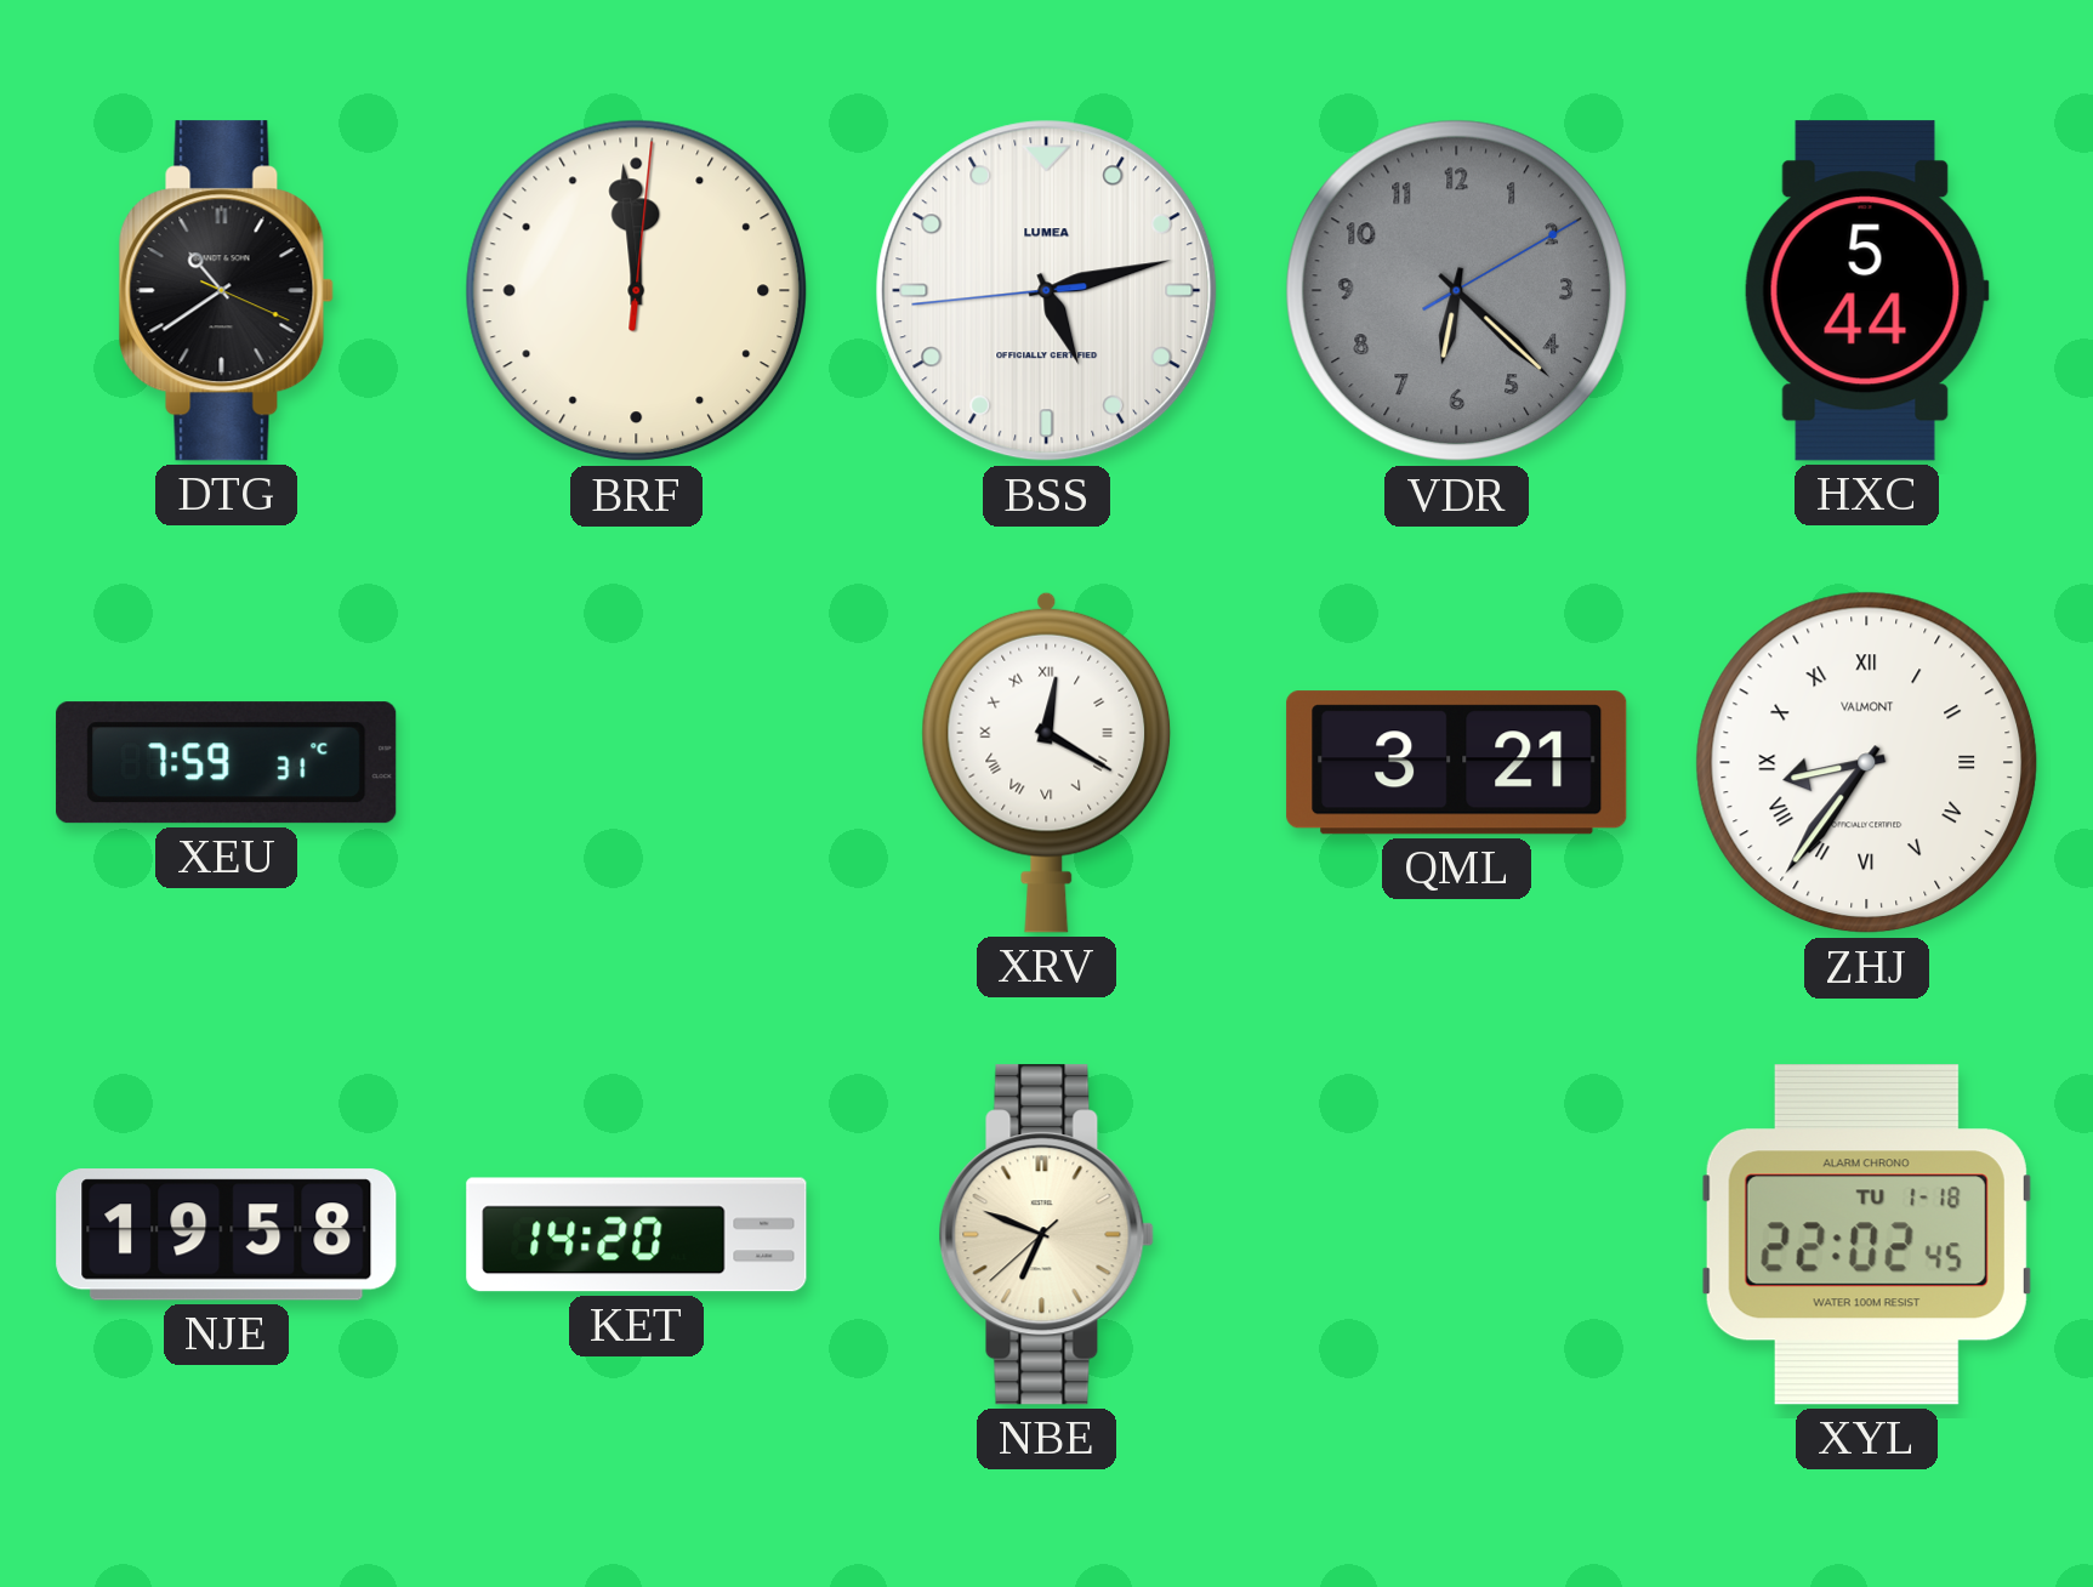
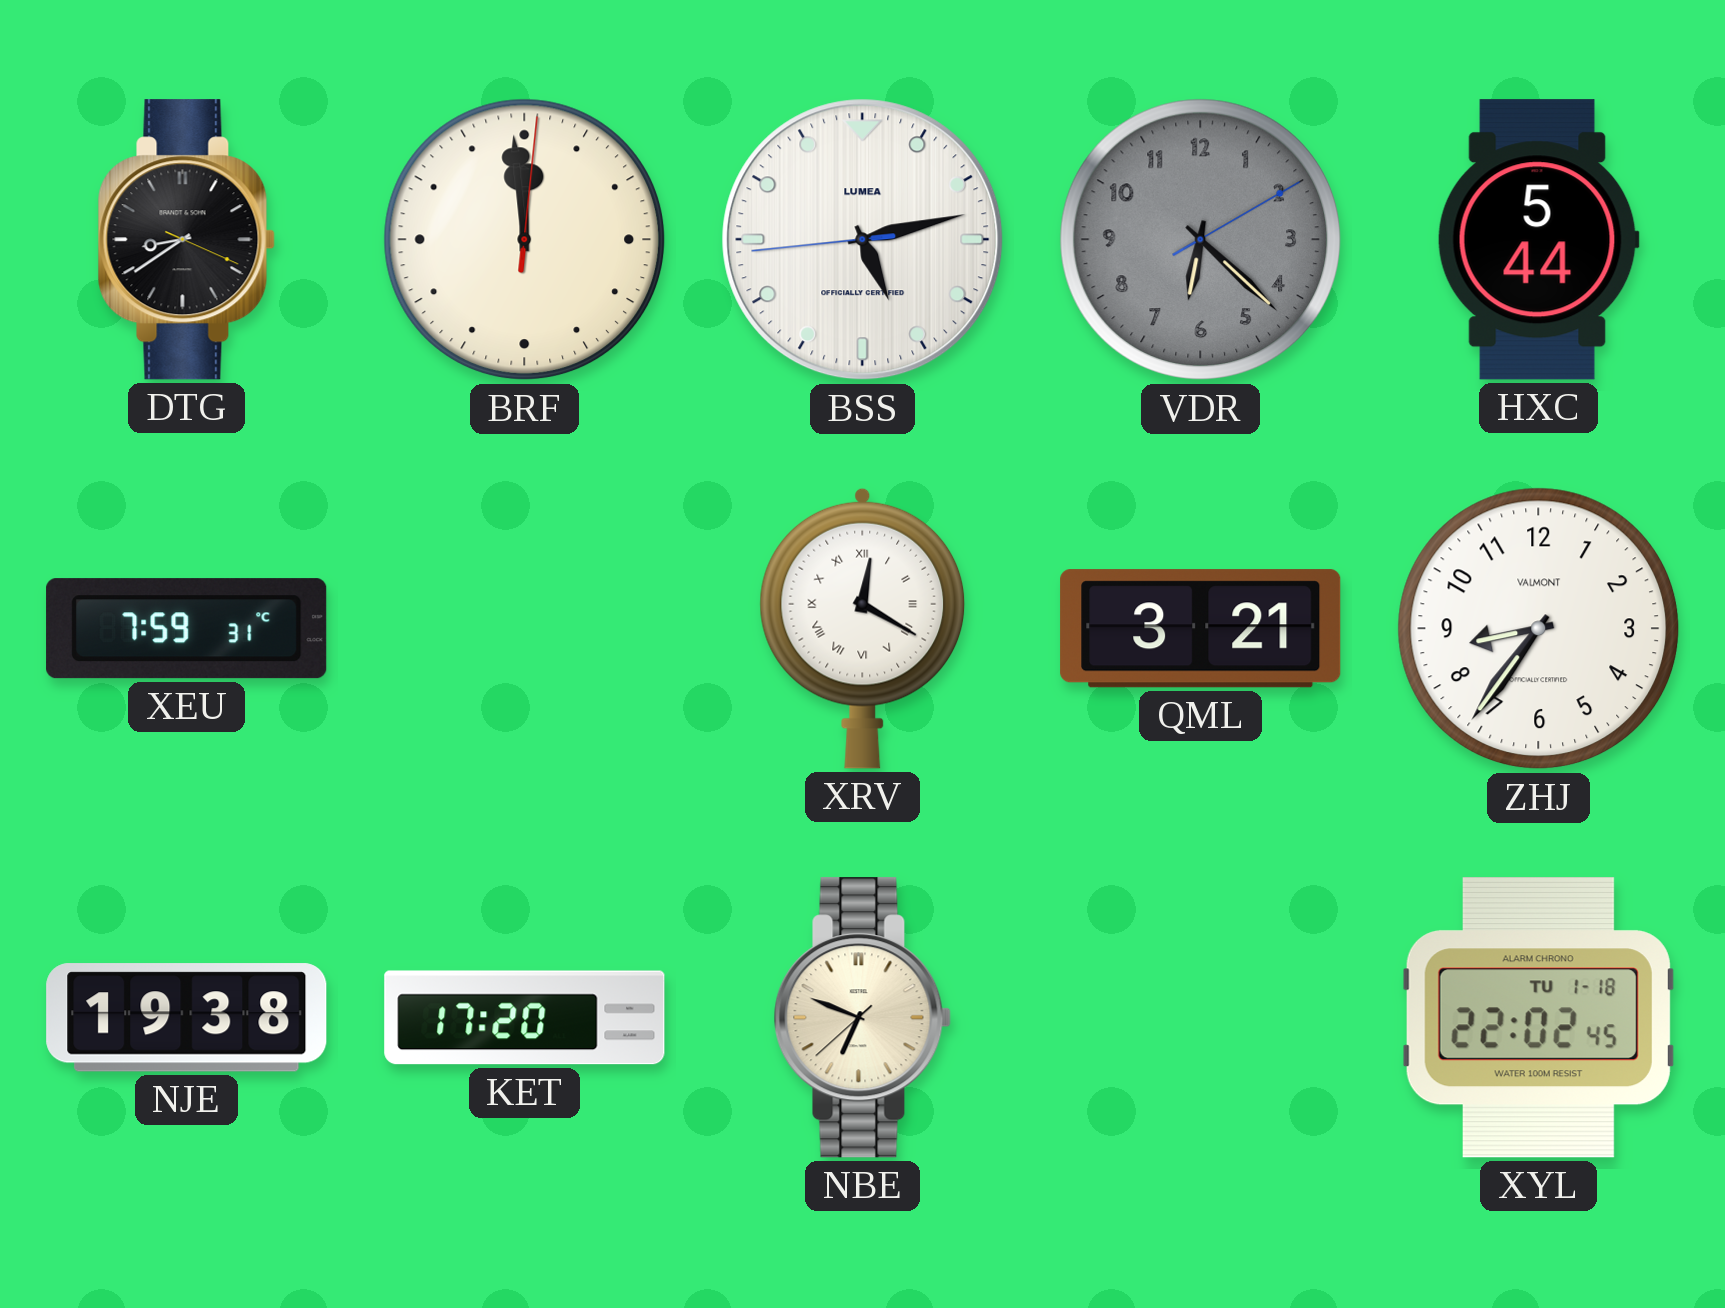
DTG: 10:39 -> 8:39
ZHJ numerals: Roman -> Arabic
NJE: 19:58 -> 19:38
KET: 14:20 -> 17:20
